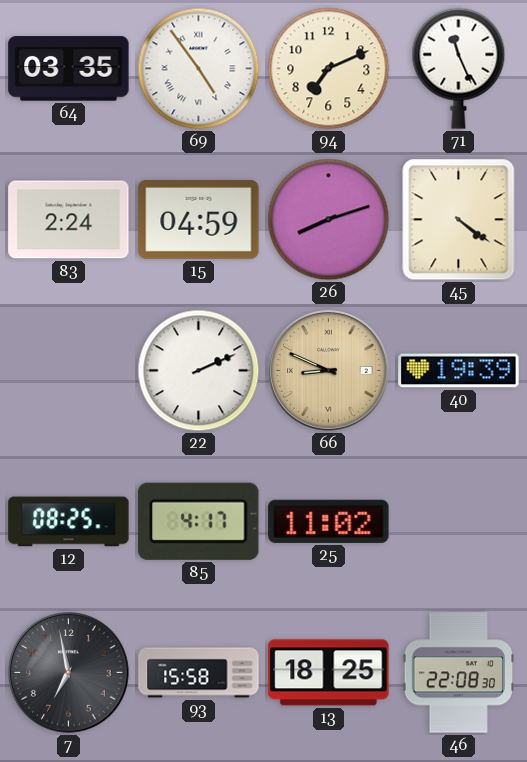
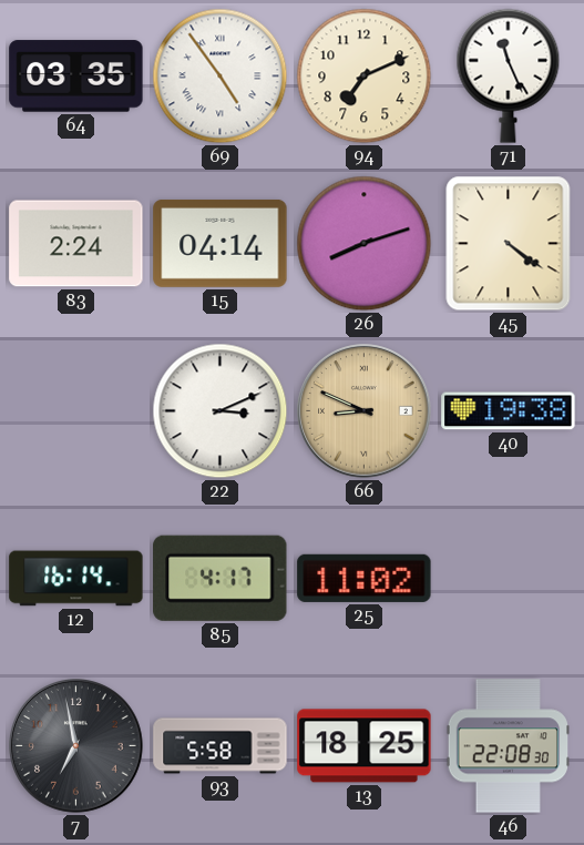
15: 04:59 -> 04:14
22: 2:11 -> 3:11
40: 19:39 -> 19:38
12: 08:25 -> 16:14
93: 15:58 -> 5:58
